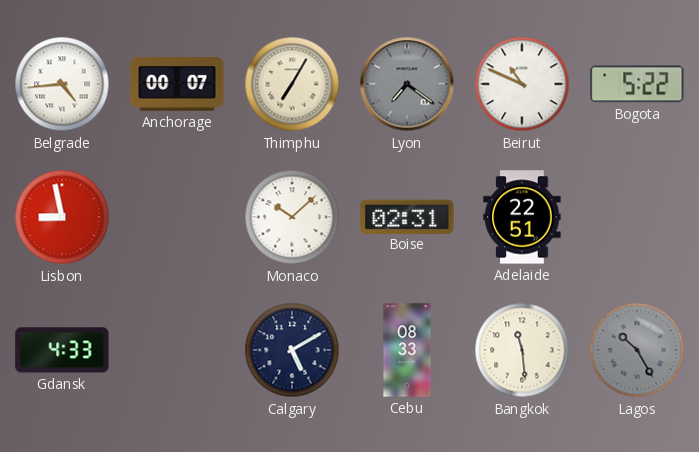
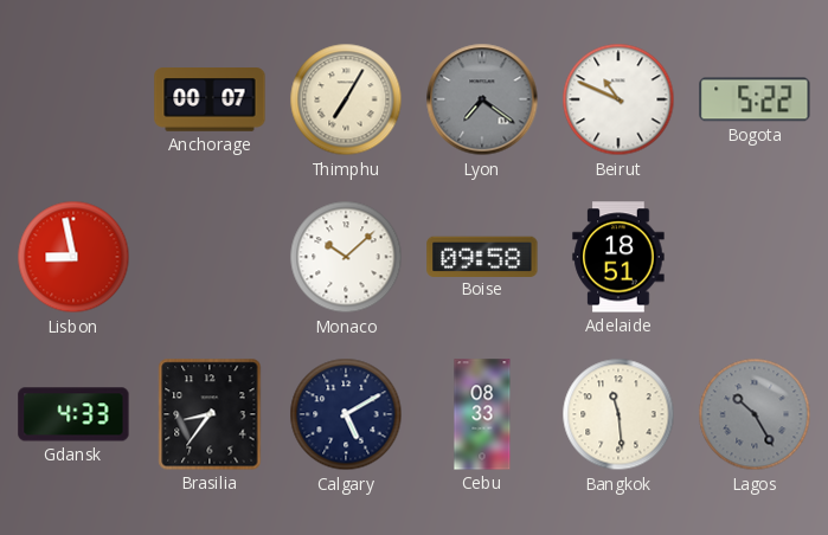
Belgrade: 4:44 -> none
Boise: 02:31 -> 09:58
Adelaide: 22:51 -> 18:51
Brasilia: none -> 8:36
